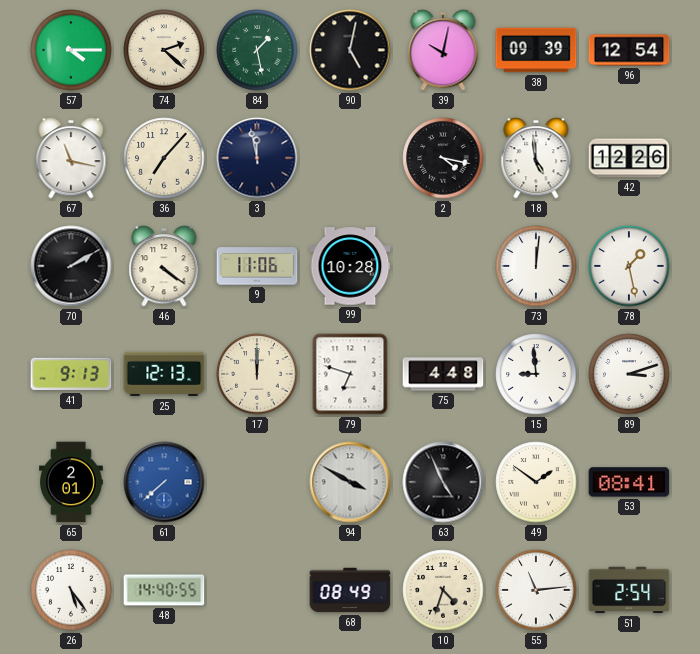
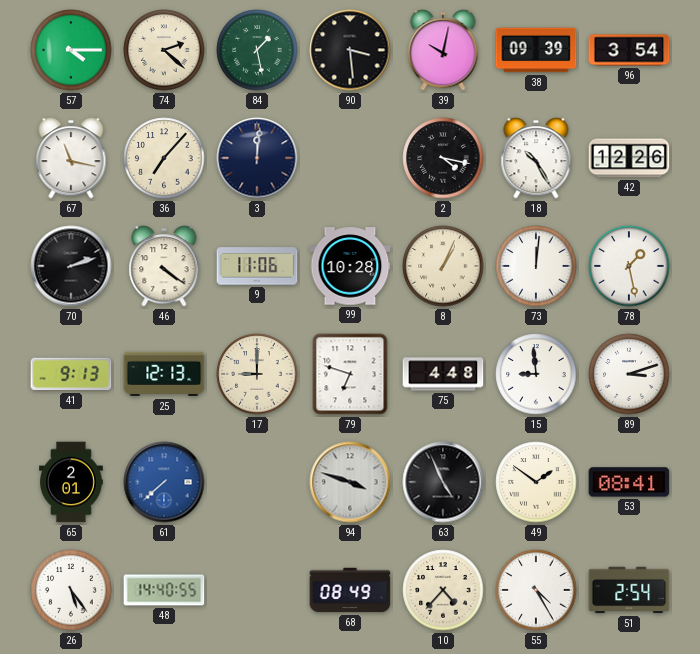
90: 5:02 -> 3:29
96: 12:54 -> 3:54
3: 11:58 -> 12:01
18: 4:59 -> 10:25
70: 2:10 -> 2:12
8: none -> 1:04
17: 12:00 -> 9:00
94: 3:50 -> 3:48
10: 4:33 -> 4:37
55: 11:14 -> 4:25
